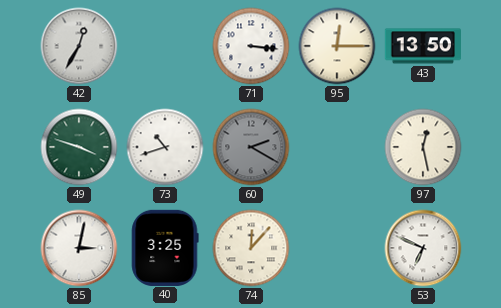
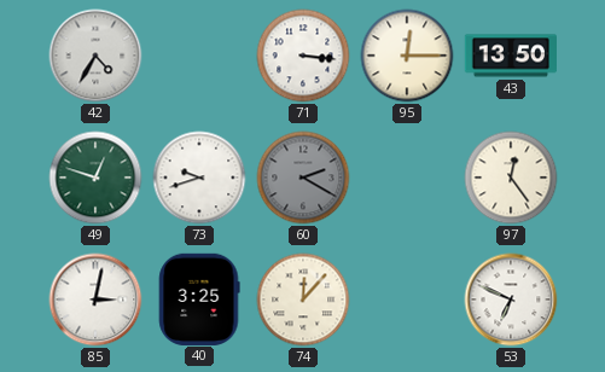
42: 12:35 -> 4:35
49: 3:48 -> 12:48
73: 10:42 -> 9:42
97: 12:28 -> 12:24
